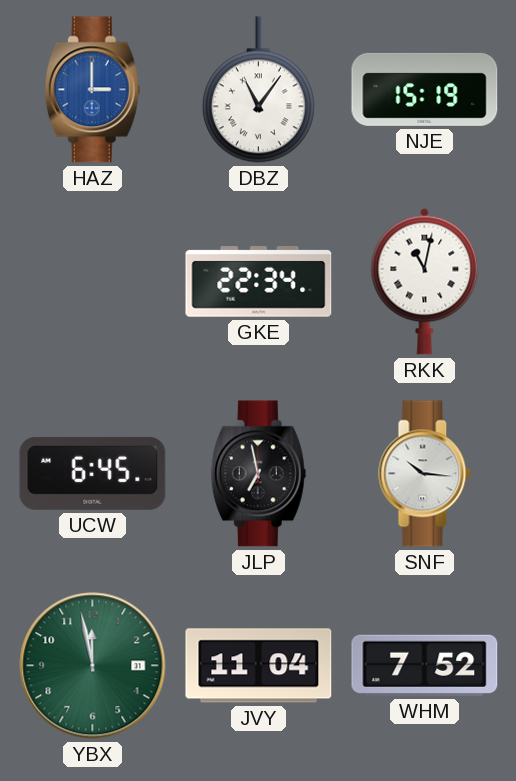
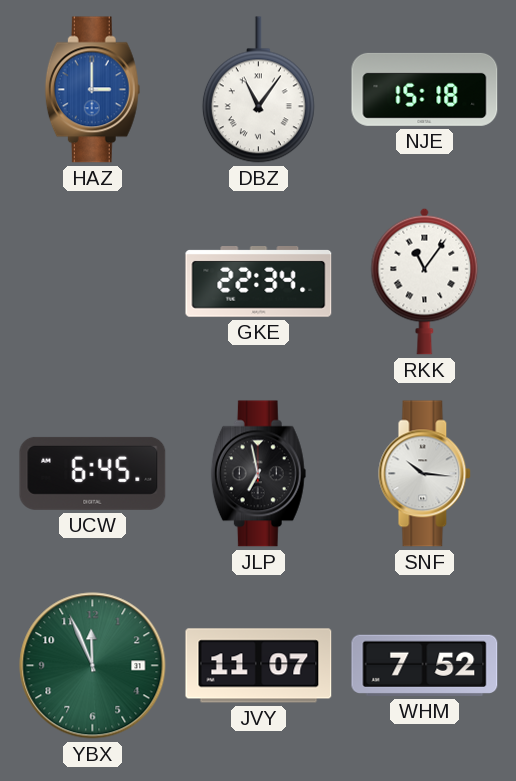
NJE: 15:19 -> 15:18
RKK: 11:02 -> 11:06
YBX: 11:58 -> 11:56
JVY: 11:04 -> 11:07
